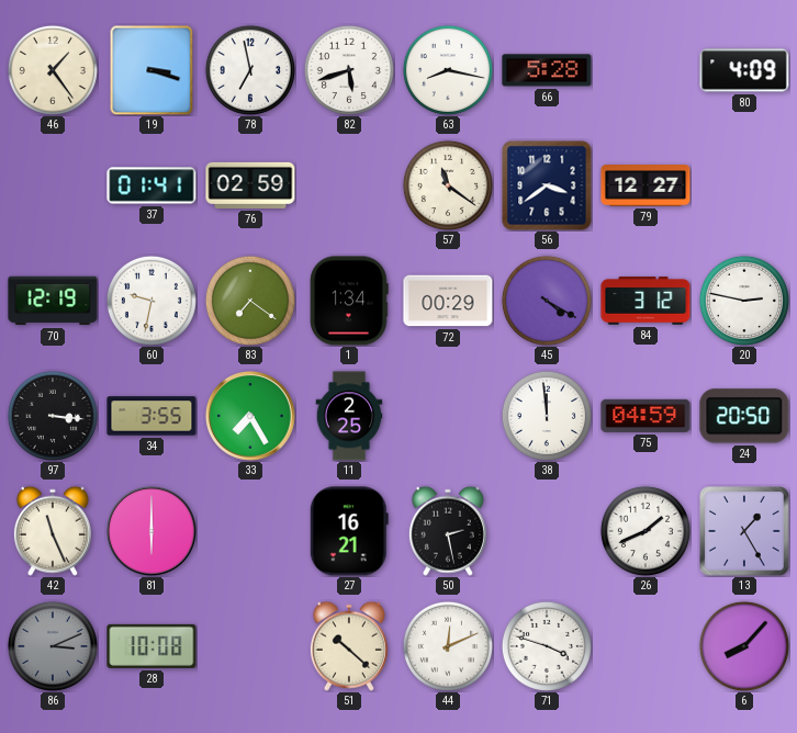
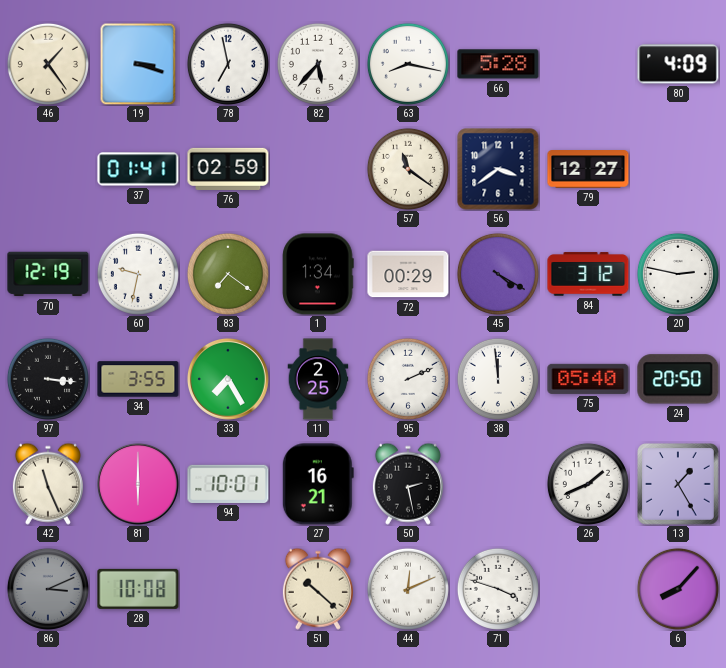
82: 5:42 -> 5:37
95: none -> 2:11
75: 04:59 -> 05:40
94: none -> 10:01
